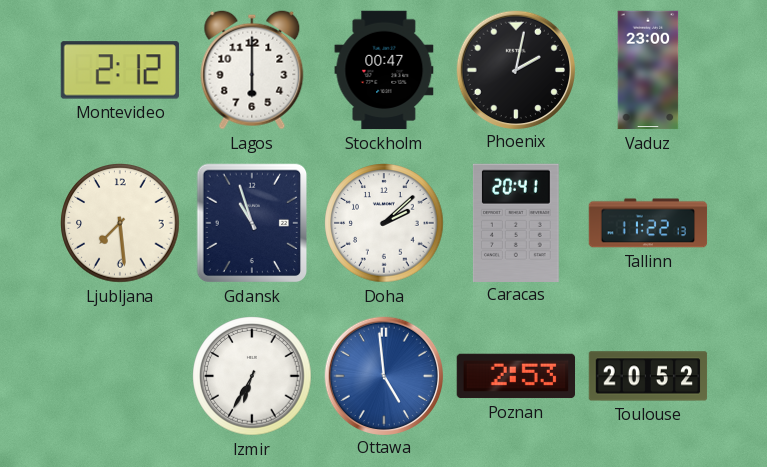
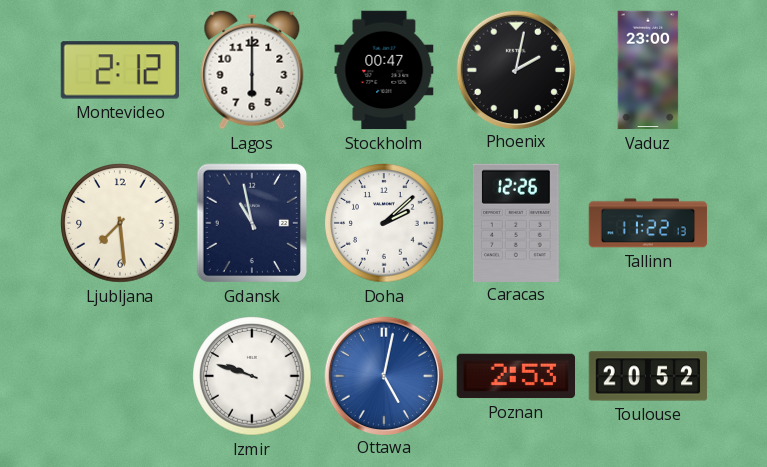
Gdansk: 10:57 -> 10:58
Caracas: 20:41 -> 12:26
Izmir: 6:35 -> 9:48
Ottawa: 4:59 -> 5:02
